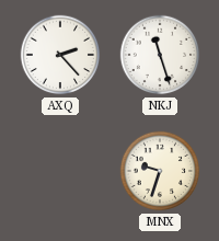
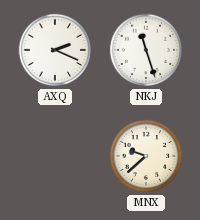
AXQ: 2:23 -> 2:19
MNX: 9:33 -> 9:38
